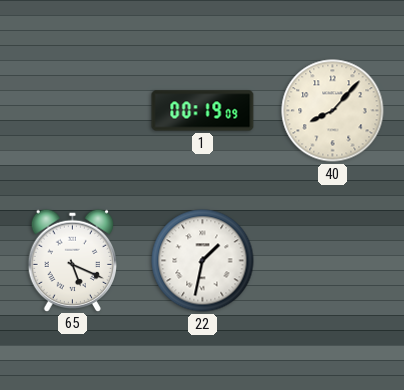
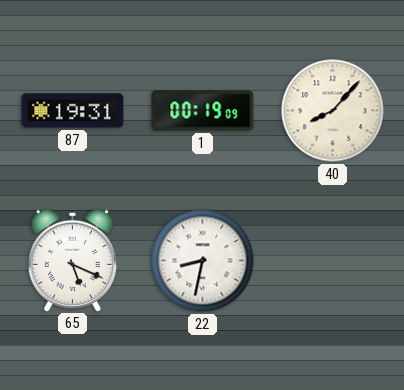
87: none -> 19:31
22: 1:32 -> 8:32
